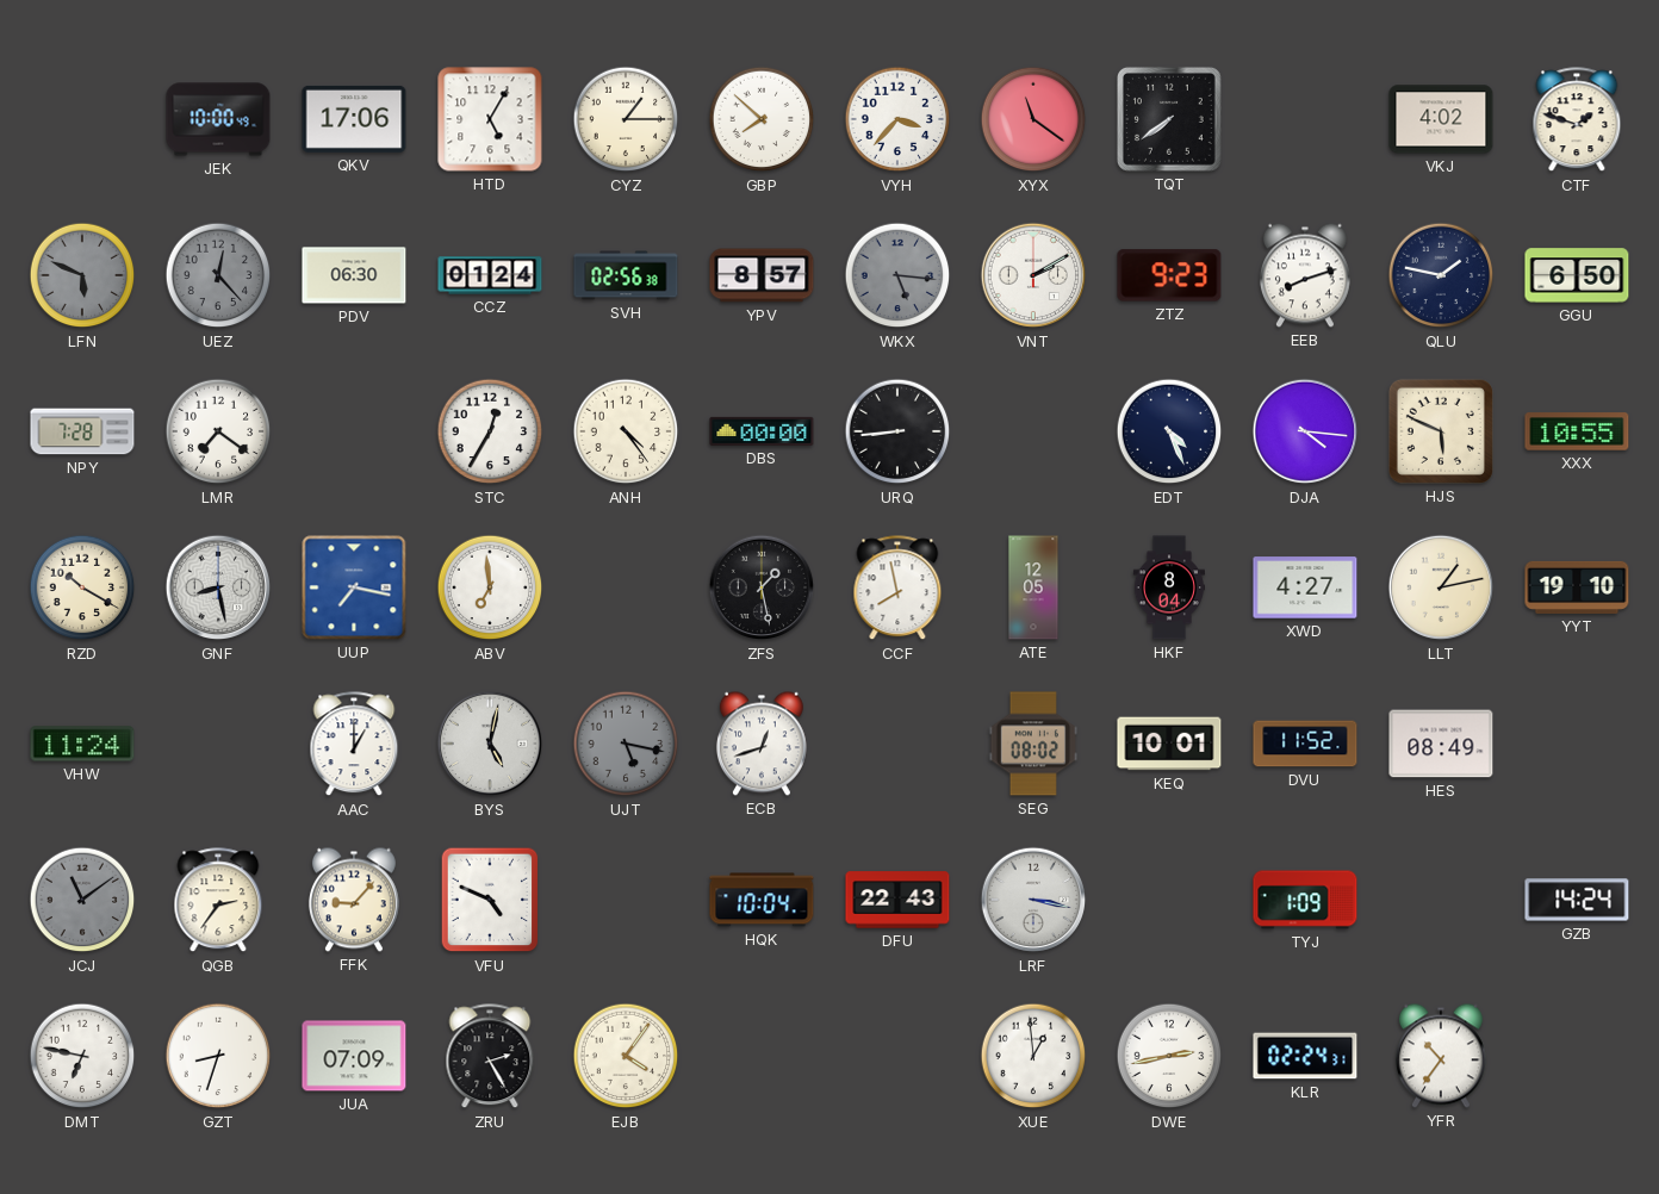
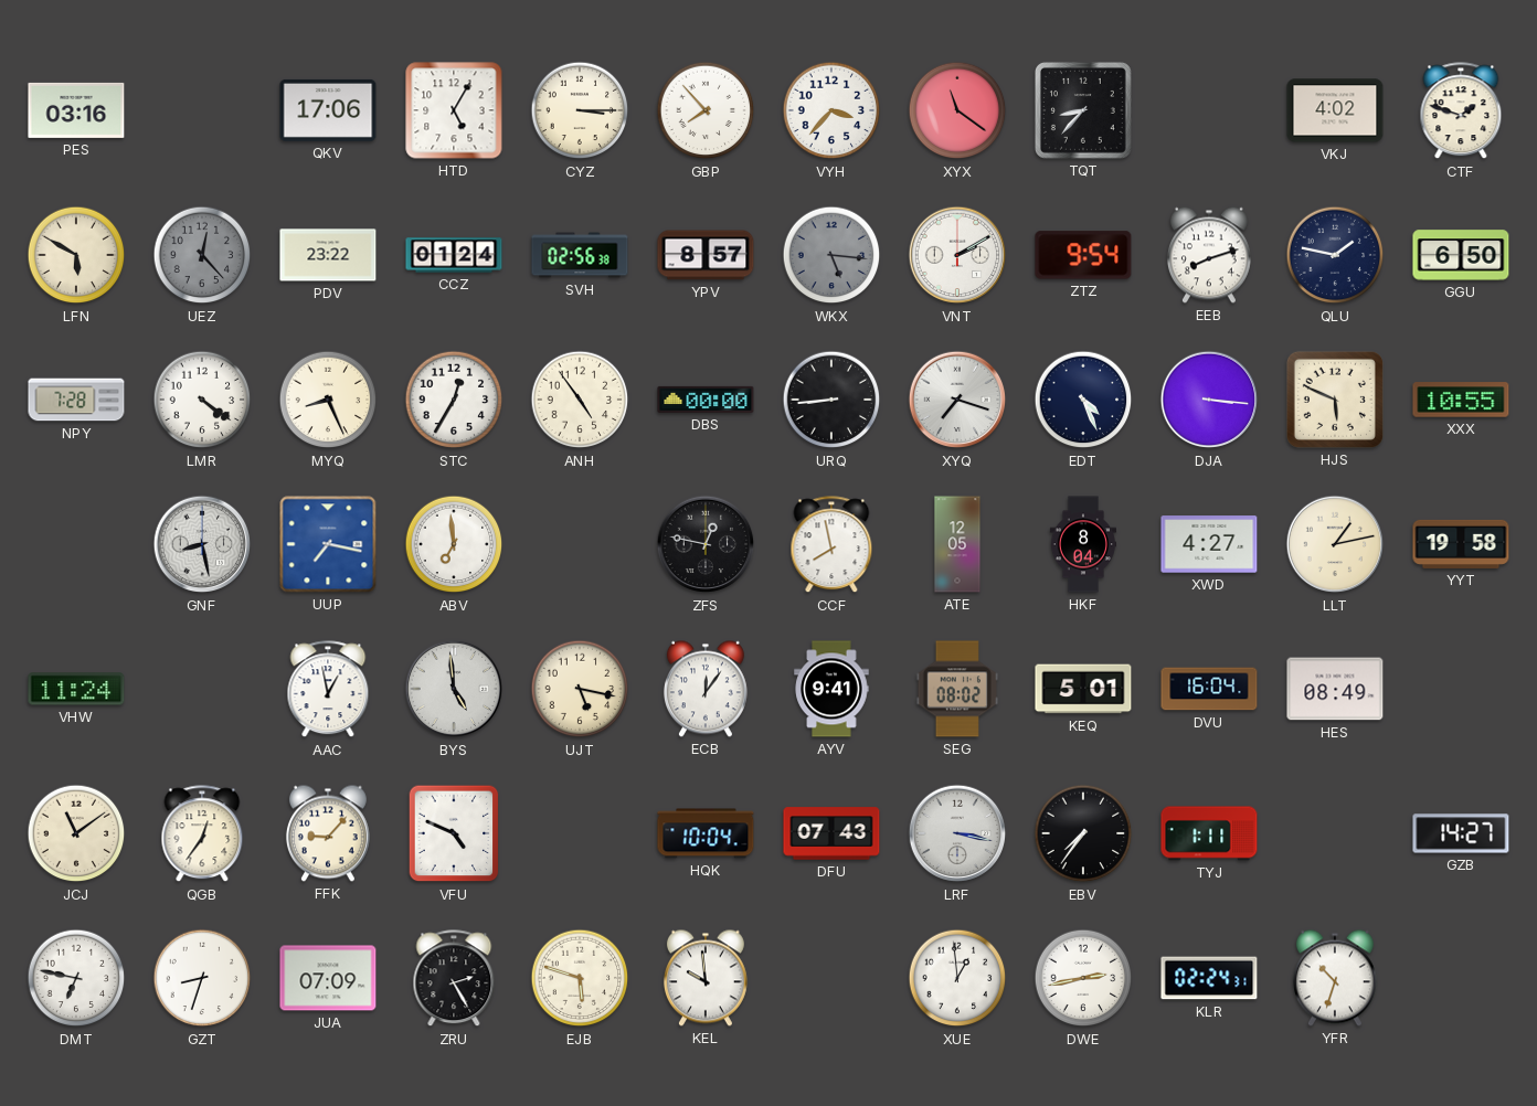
PES: none -> 03:16
JEK: 10:00 -> none
CYZ: 1:15 -> 3:15
GBP: 7:52 -> 7:53
TQT: 7:39 -> 8:37
LFN: 5:49 -> 5:50
LFN dial: grey -> cream
PDV: 06:30 -> 23:22
ZTZ: 9:23 -> 9:54
LMR: 7:21 -> 4:21
MYQ: none -> 8:26
ANH: 4:24 -> 4:54
XYQ: none -> 7:18
DJA: 4:16 -> 3:16
RZD: 10:20 -> none
ZFS: 1:28 -> 12:47
YYT: 19:10 -> 19:58
AAC: 1:00 -> 12:58
BYS: 5:02 -> 4:59
UJT dial: grey -> cream
ECB: 12:42 -> 12:06
AYV: none -> 9:41
KEQ: 10:01 -> 5:01
DVU: 11:52 -> 16:04
JCJ dial: grey -> cream
QGB: 2:36 -> 12:36
DFU: 22:43 -> 07:43
EBV: none -> 7:36
TYJ: 1:09 -> 1:11
GZB: 14:24 -> 14:27
EJB: 4:06 -> 5:48
KEL: none -> 9:59
YFR: 10:36 -> 10:33
